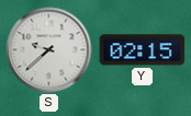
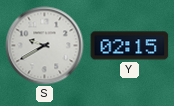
S: 9:38 -> 9:40
